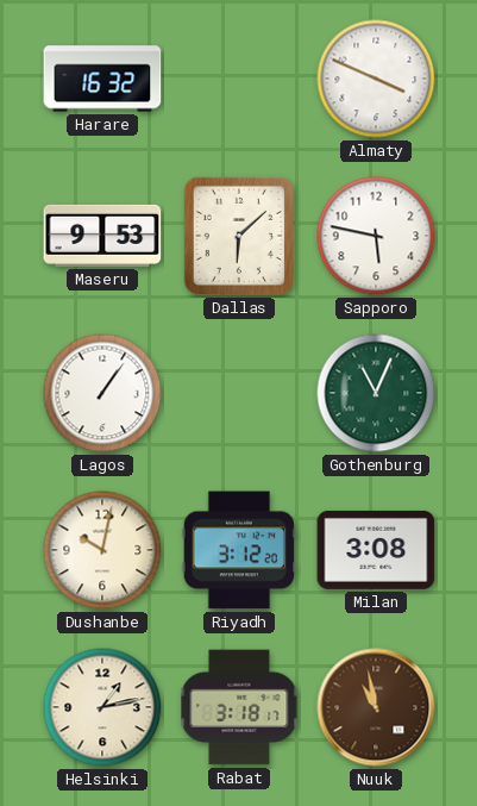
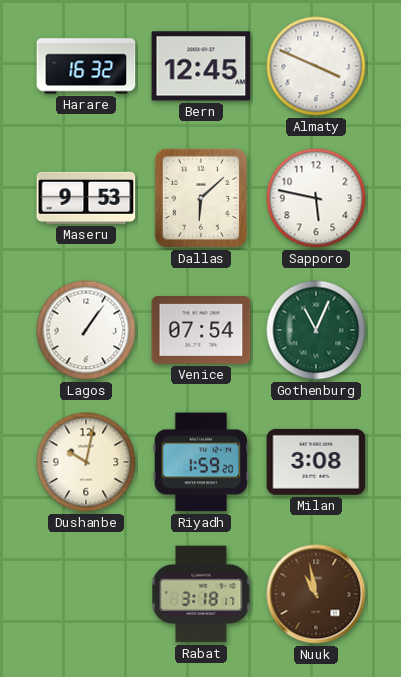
Bern: none -> 12:45
Venice: none -> 07:54
Riyadh: 3:12 -> 1:59
Helsinki: 1:13 -> none
